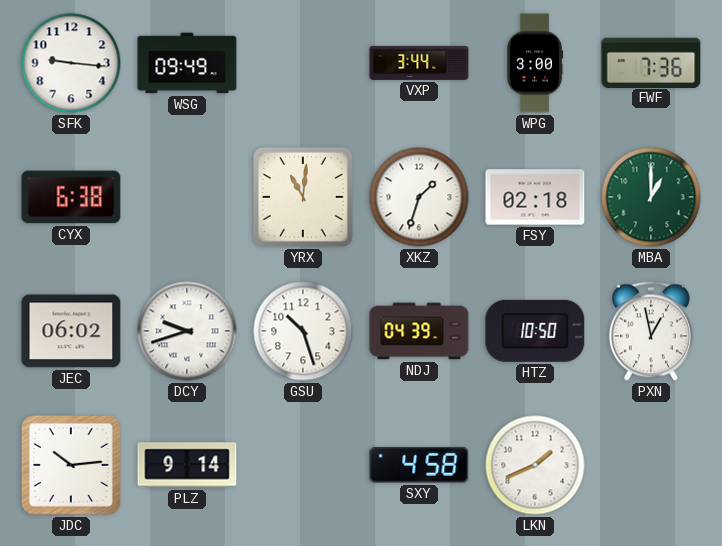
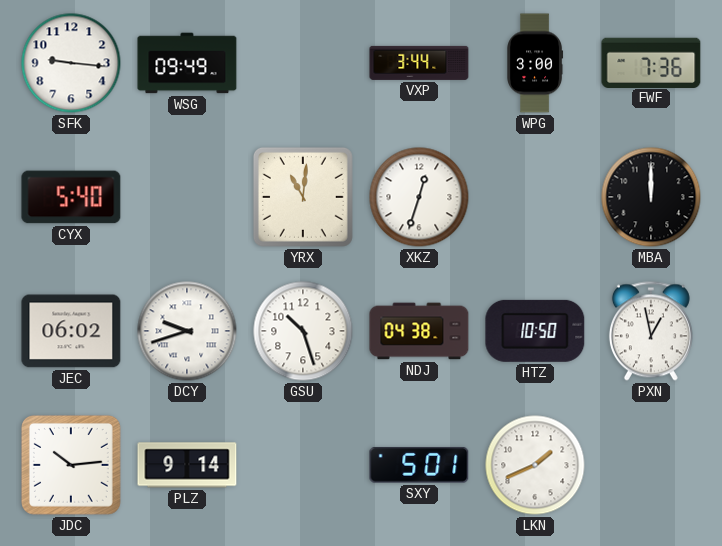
CYX: 6:38 -> 5:40
XKZ: 1:33 -> 12:33
FSY: 02:18 -> none
MBA: 1:00 -> 12:00
MBA dial: green -> black
NDJ: 04:39 -> 04:38
SXY: 4:58 -> 5:01
